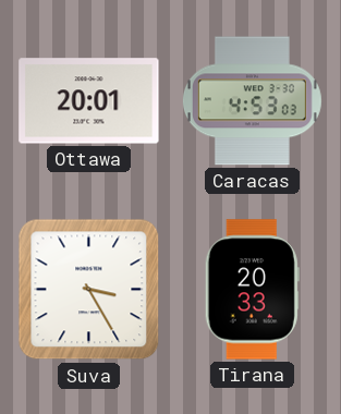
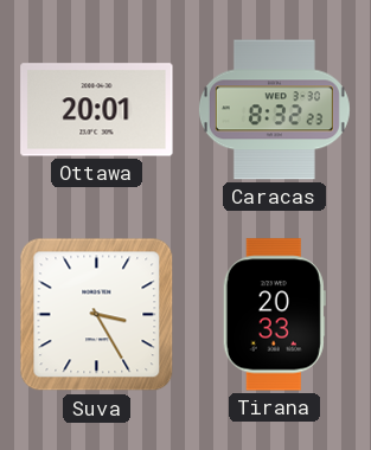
Caracas: 4:53 -> 8:32
